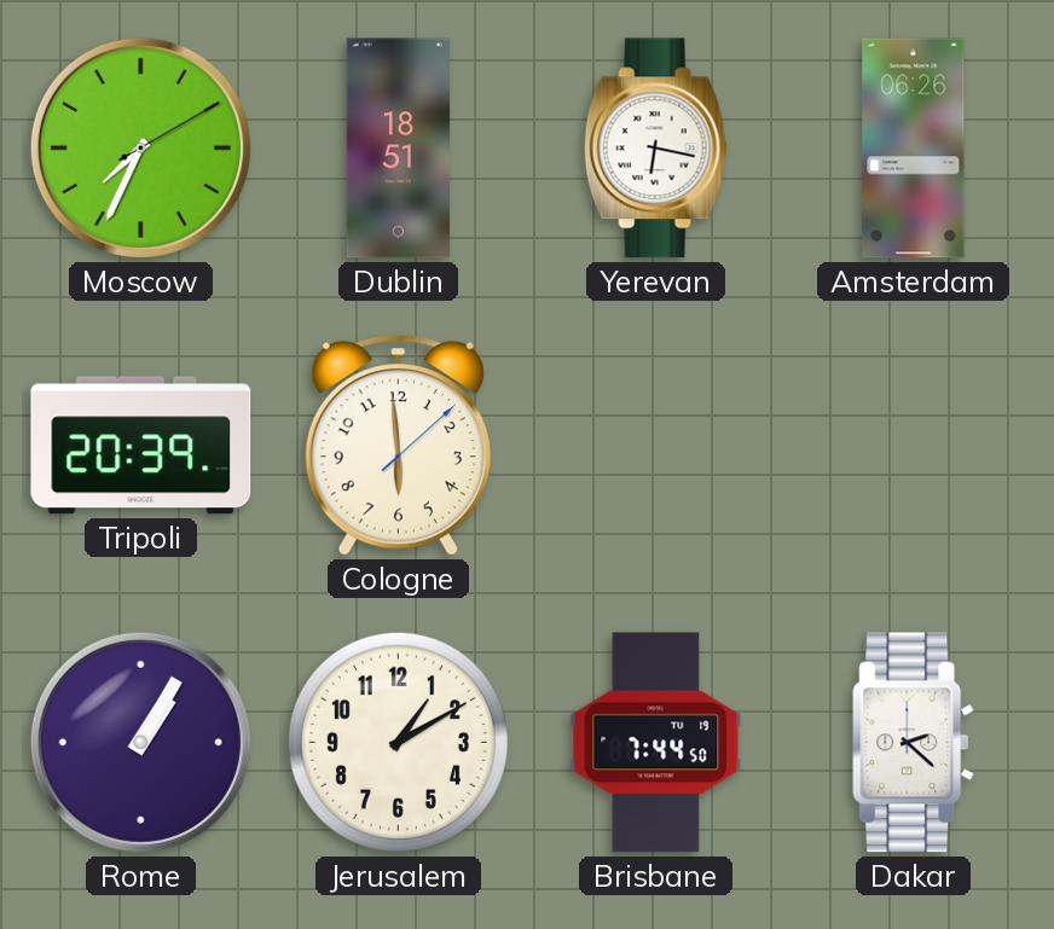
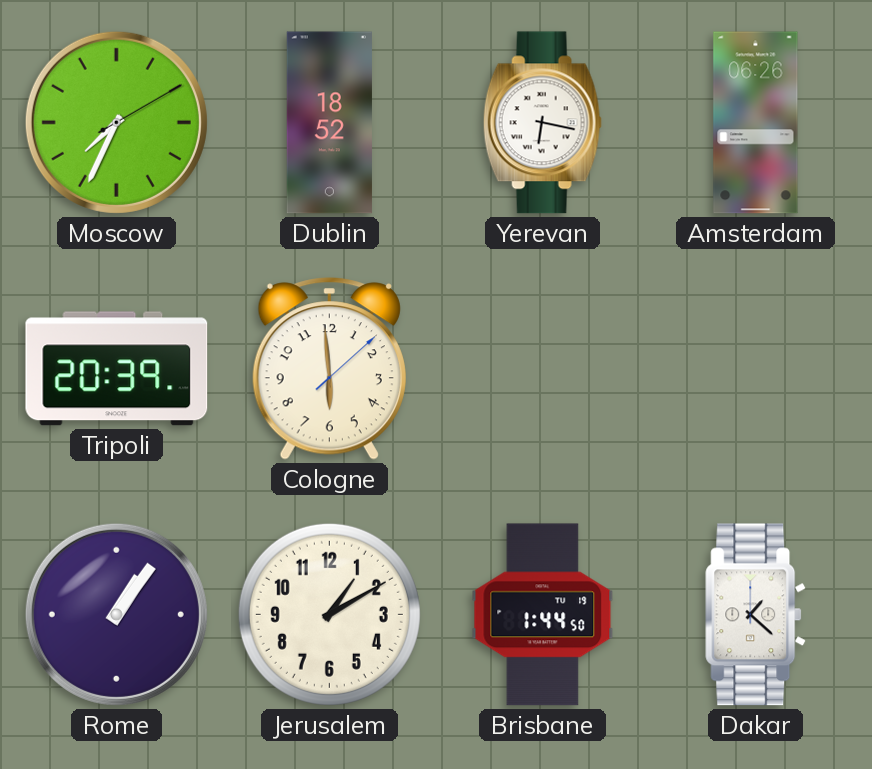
Dublin: 18:51 -> 18:52
Rome: 1:05 -> 1:06
Brisbane: 7:44 -> 1:44
Dakar: 2:22 -> 1:22
